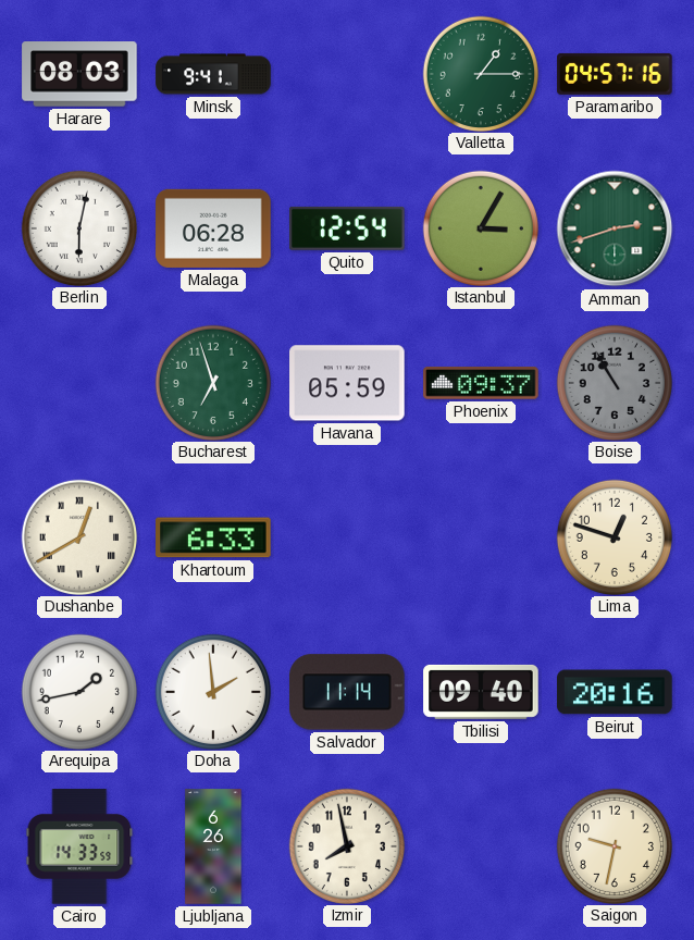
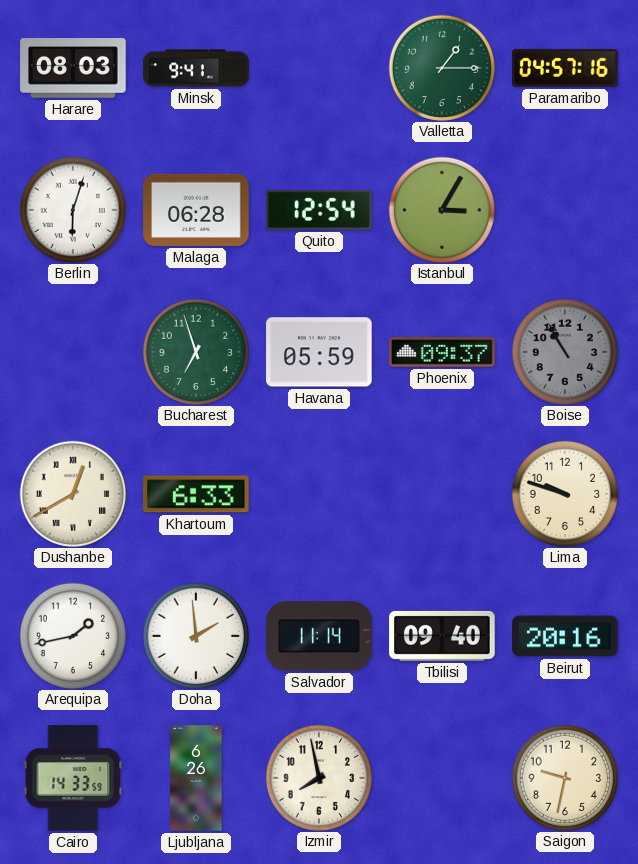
Berlin: 6:02 -> 6:03
Amman: 2:42 -> none
Lima: 12:48 -> 9:48
